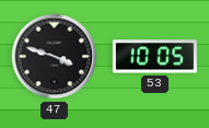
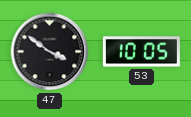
47: 3:48 -> 3:51
